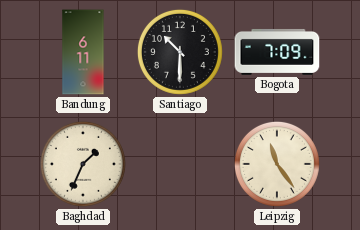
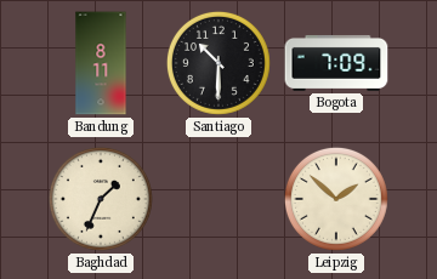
Bandung: 6:11 -> 8:11
Leipzig: 11:24 -> 1:52
